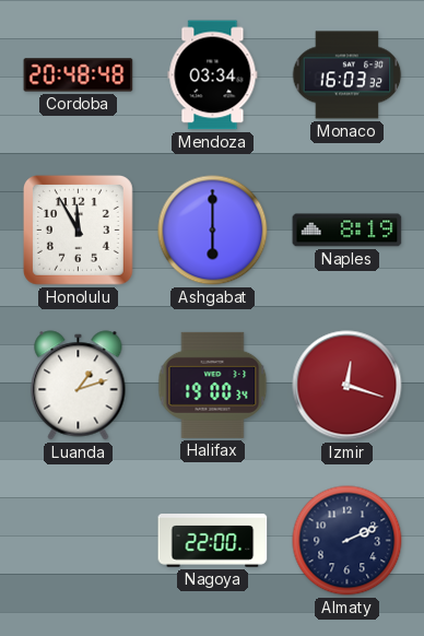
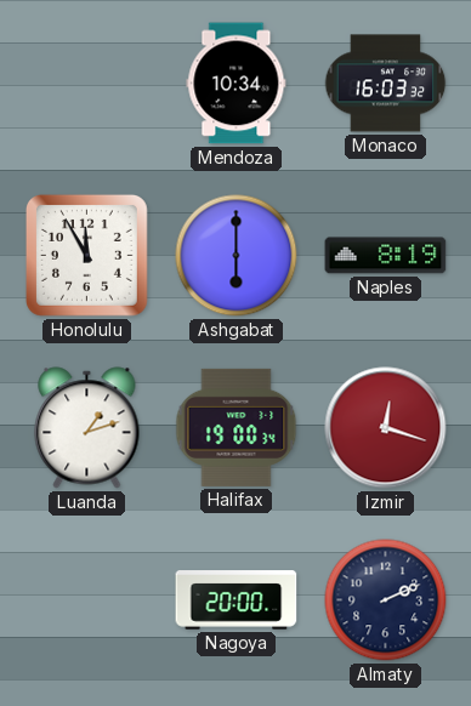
Cordoba: 20:48 -> none
Mendoza: 03:34 -> 10:34
Nagoya: 22:00 -> 20:00
